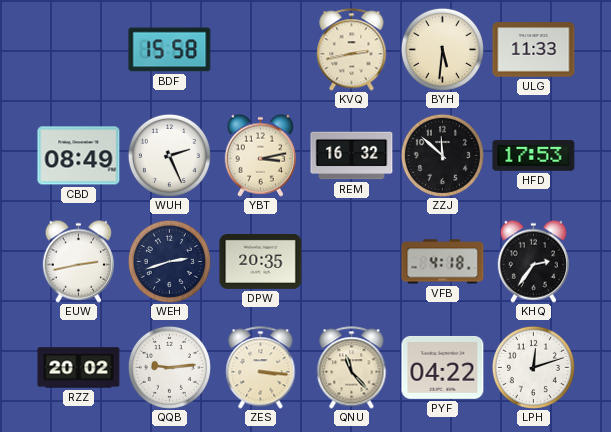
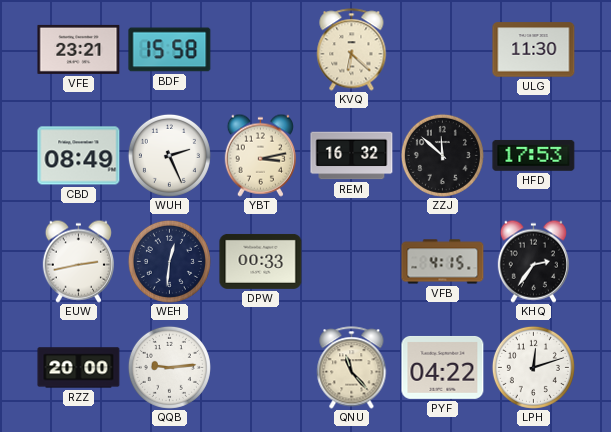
VFE: none -> 23:21
KVQ: 2:43 -> 6:22
BYH: 5:31 -> none
ULG: 11:33 -> 11:30
WEH: 2:42 -> 12:31
DPW: 20:35 -> 00:33
VFB: 4:18 -> 4:15
RZZ: 20:02 -> 20:00
ZES: 3:16 -> none
